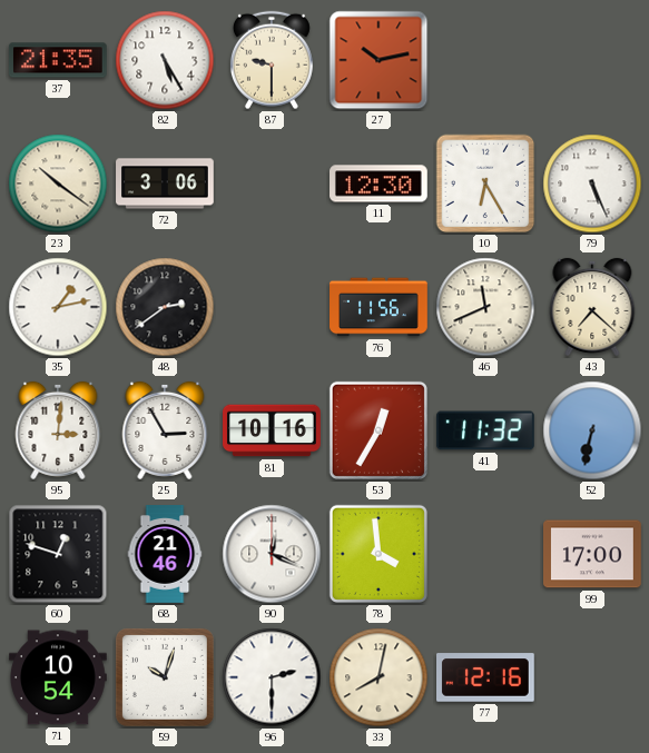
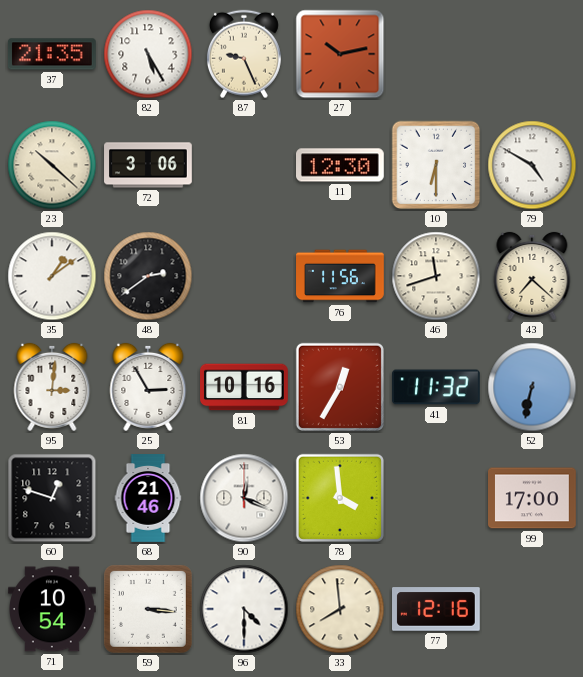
87: 9:30 -> 9:26
23: 10:21 -> 10:22
10: 6:25 -> 6:30
79: 5:26 -> 4:50
35: 1:13 -> 1:09
46: 11:41 -> 11:42
59: 10:03 -> 3:16
96: 2:30 -> 4:30
33: 8:02 -> 7:59
